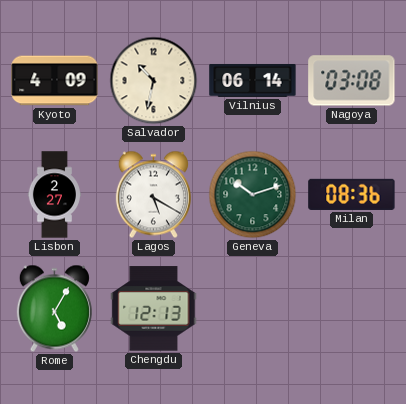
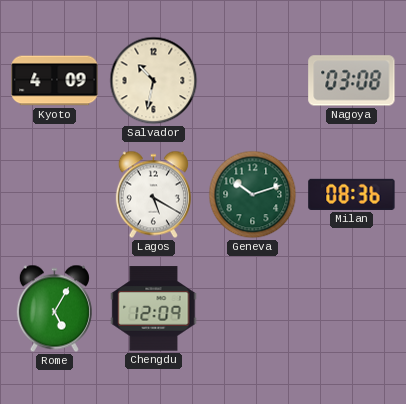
Vilnius: 06:14 -> none
Lisbon: 2:27 -> none
Chengdu: 12:13 -> 12:09
